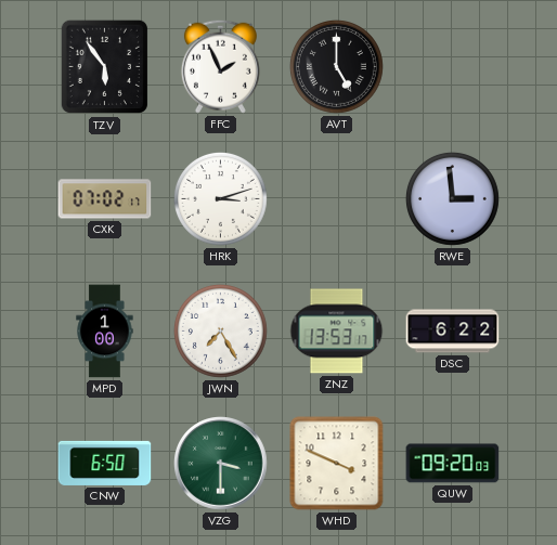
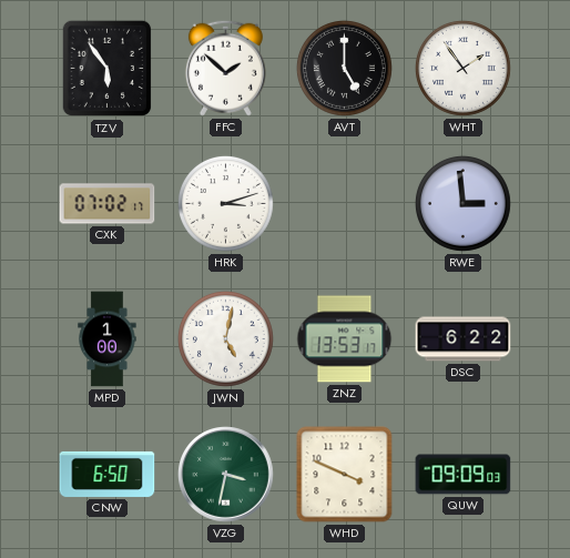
FFC: 1:56 -> 1:52
WHT: none -> 1:54
JWN: 7:25 -> 5:02
VZG: 3:30 -> 3:32
QUW: 09:20 -> 09:09
